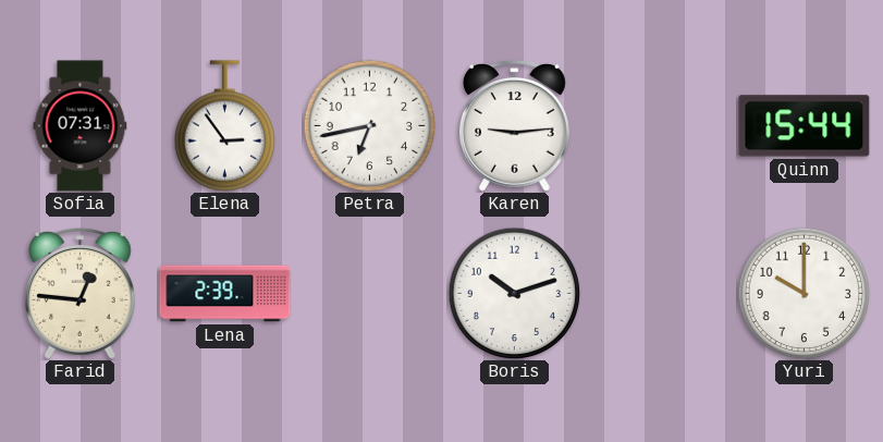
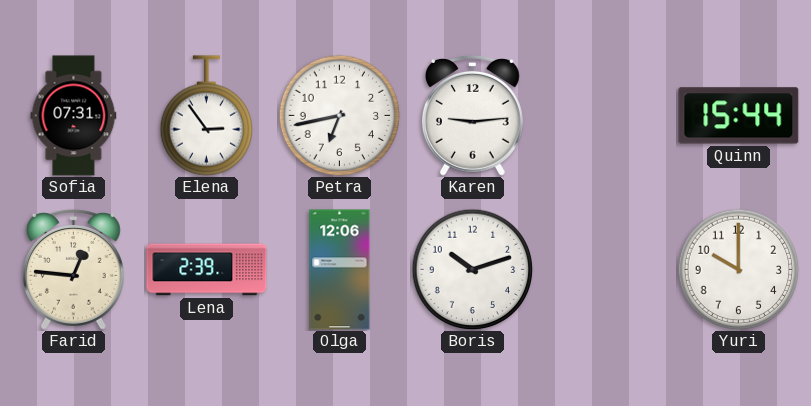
Olga: none -> 12:06
